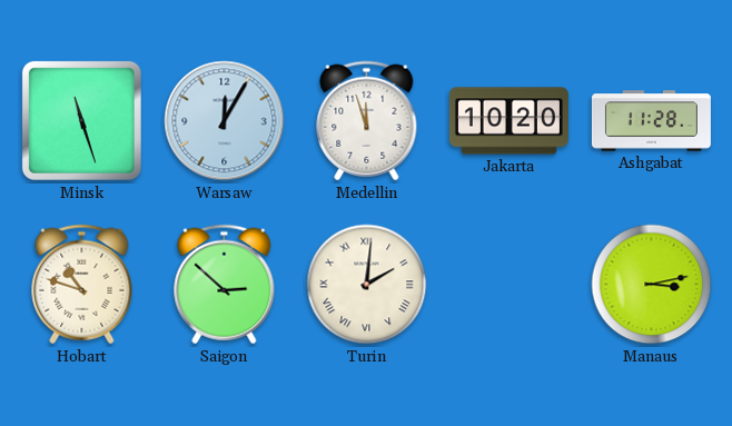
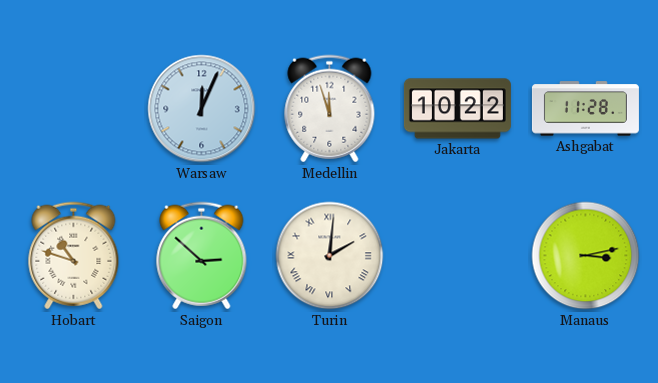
Minsk: 11:27 -> none
Warsaw: 12:05 -> 12:04
Jakarta: 10:20 -> 10:22
